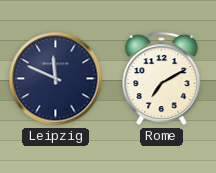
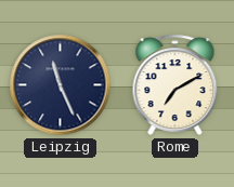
Leipzig: 11:49 -> 11:26
